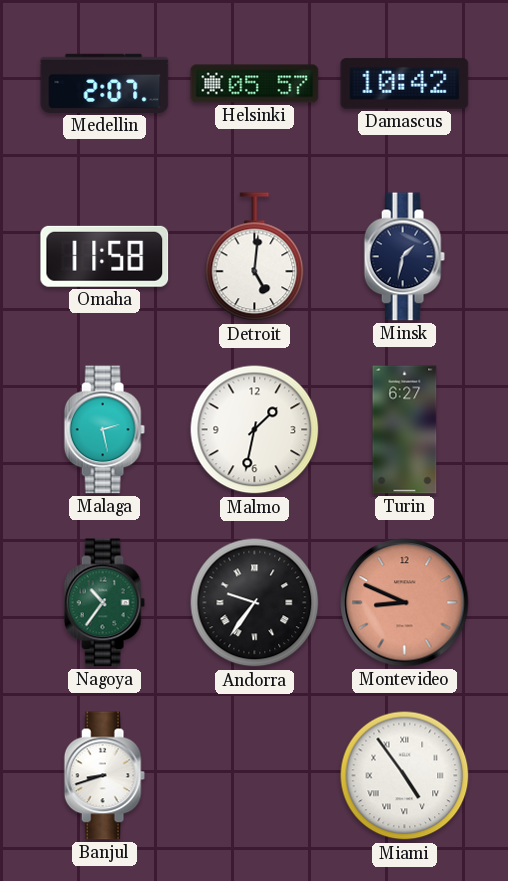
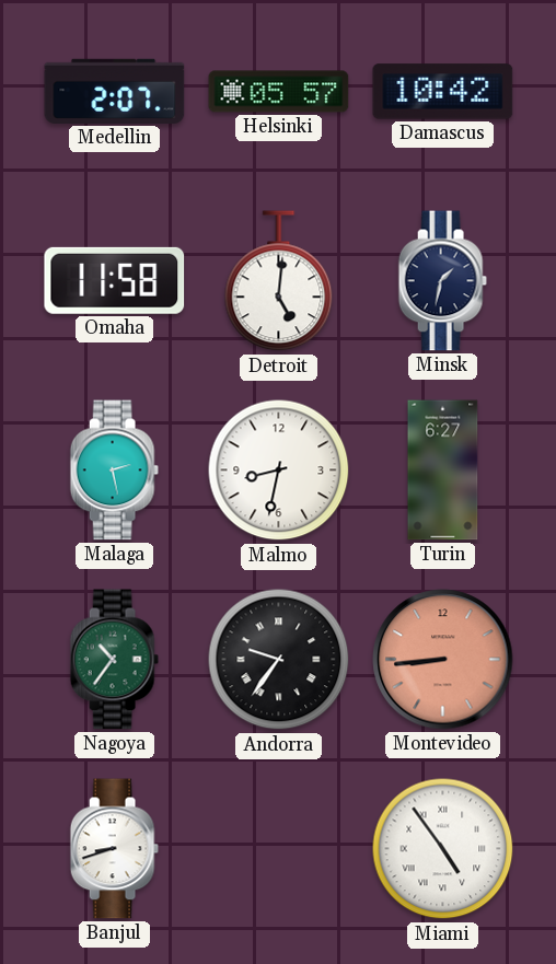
Malmo: 1:32 -> 8:32
Montevideo: 8:49 -> 8:44
